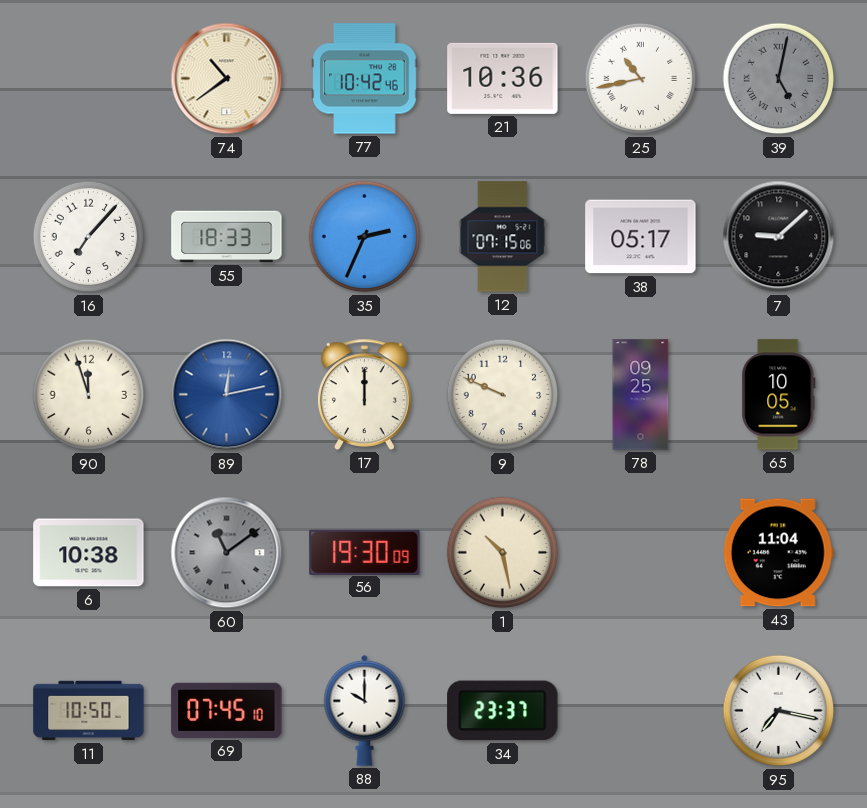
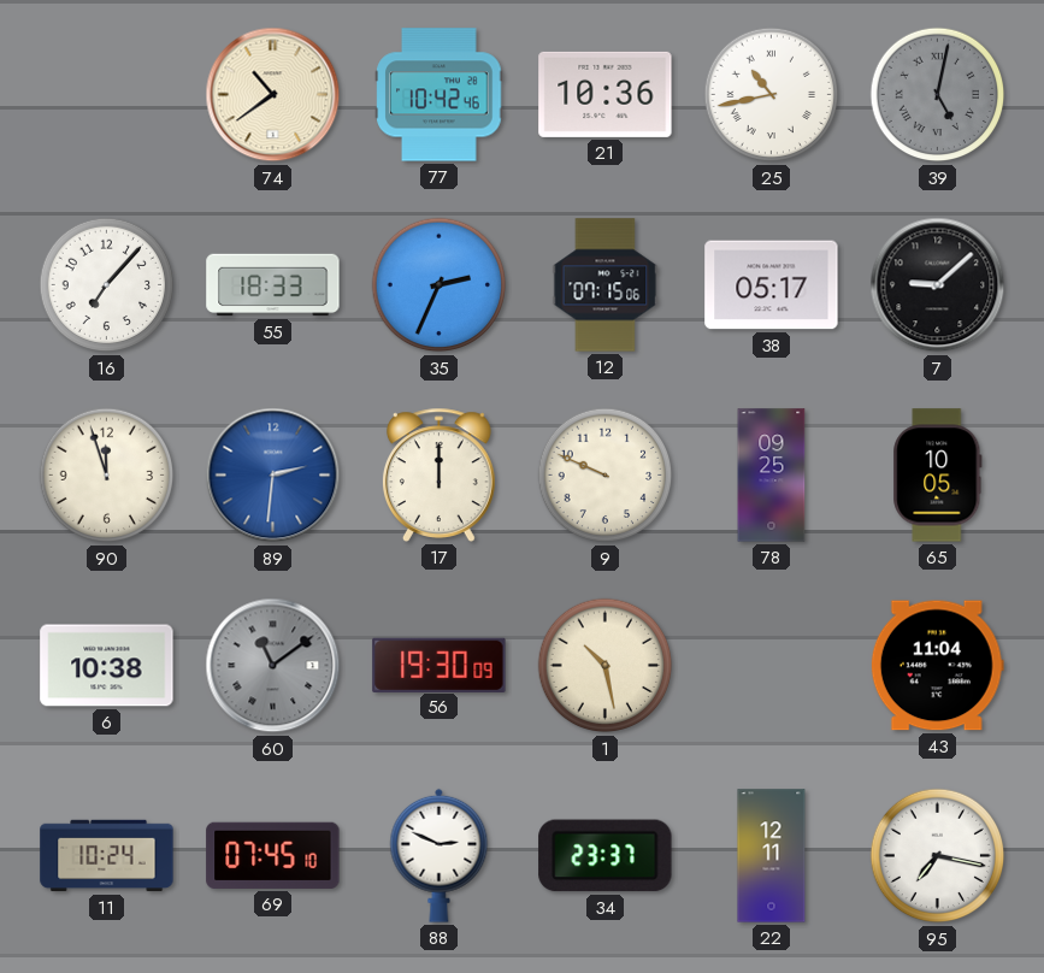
89: 12:13 -> 2:31
11: 10:50 -> 10:24
88: 10:00 -> 2:49
22: none -> 12:11
